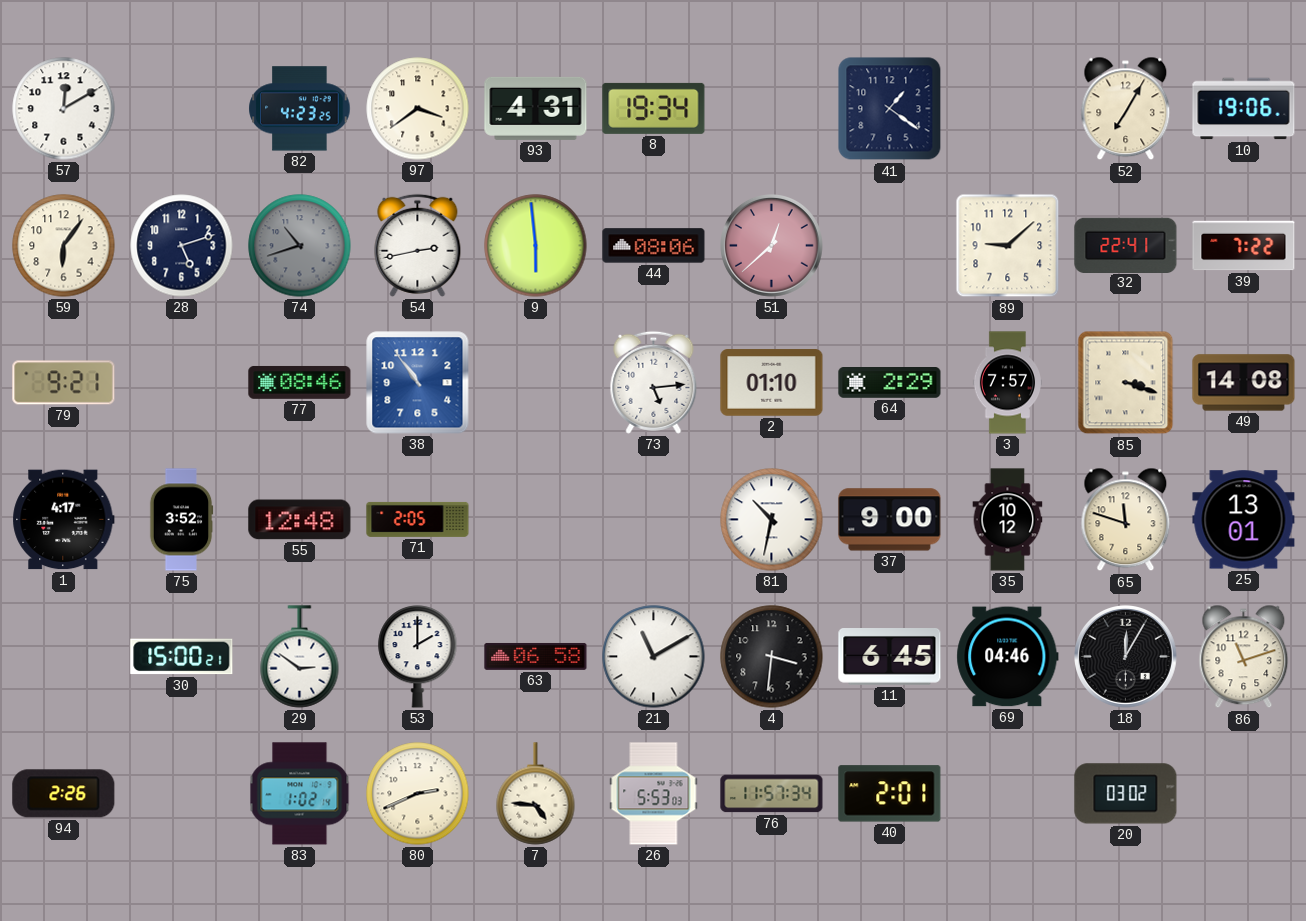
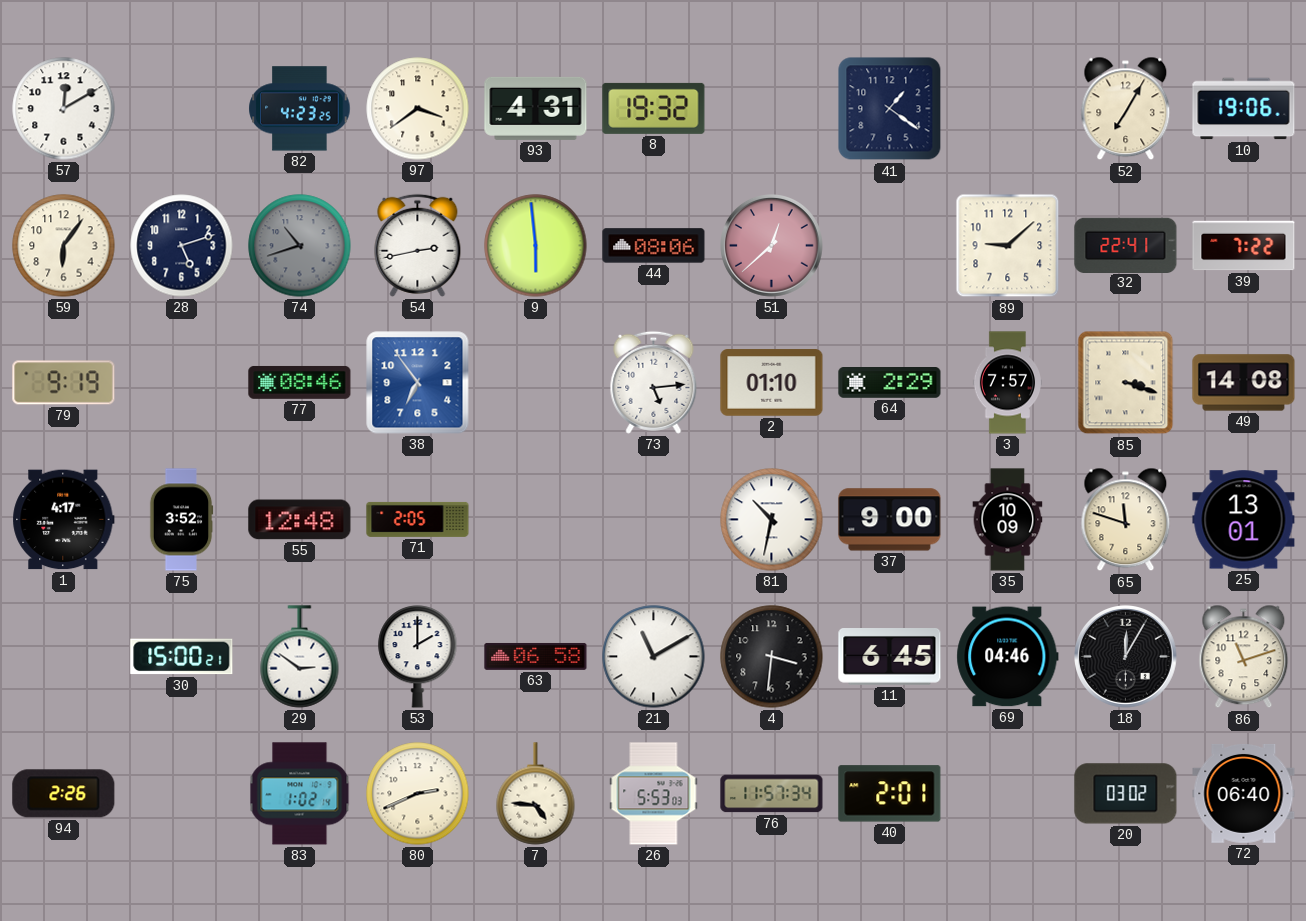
8: 19:34 -> 19:32
79: 9:21 -> 9:19
38: 10:54 -> 6:54
35: 10:12 -> 10:09
72: none -> 06:40
